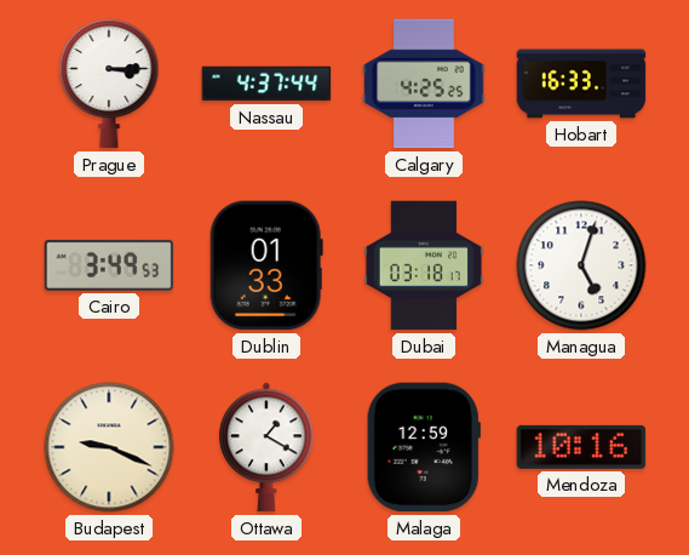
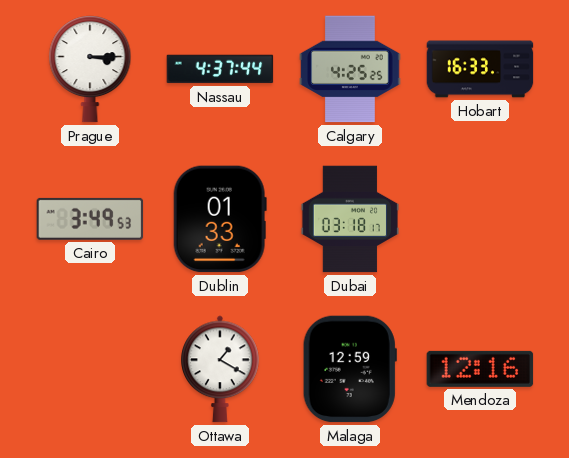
Managua: 5:03 -> none
Budapest: 9:19 -> none
Mendoza: 10:16 -> 12:16
